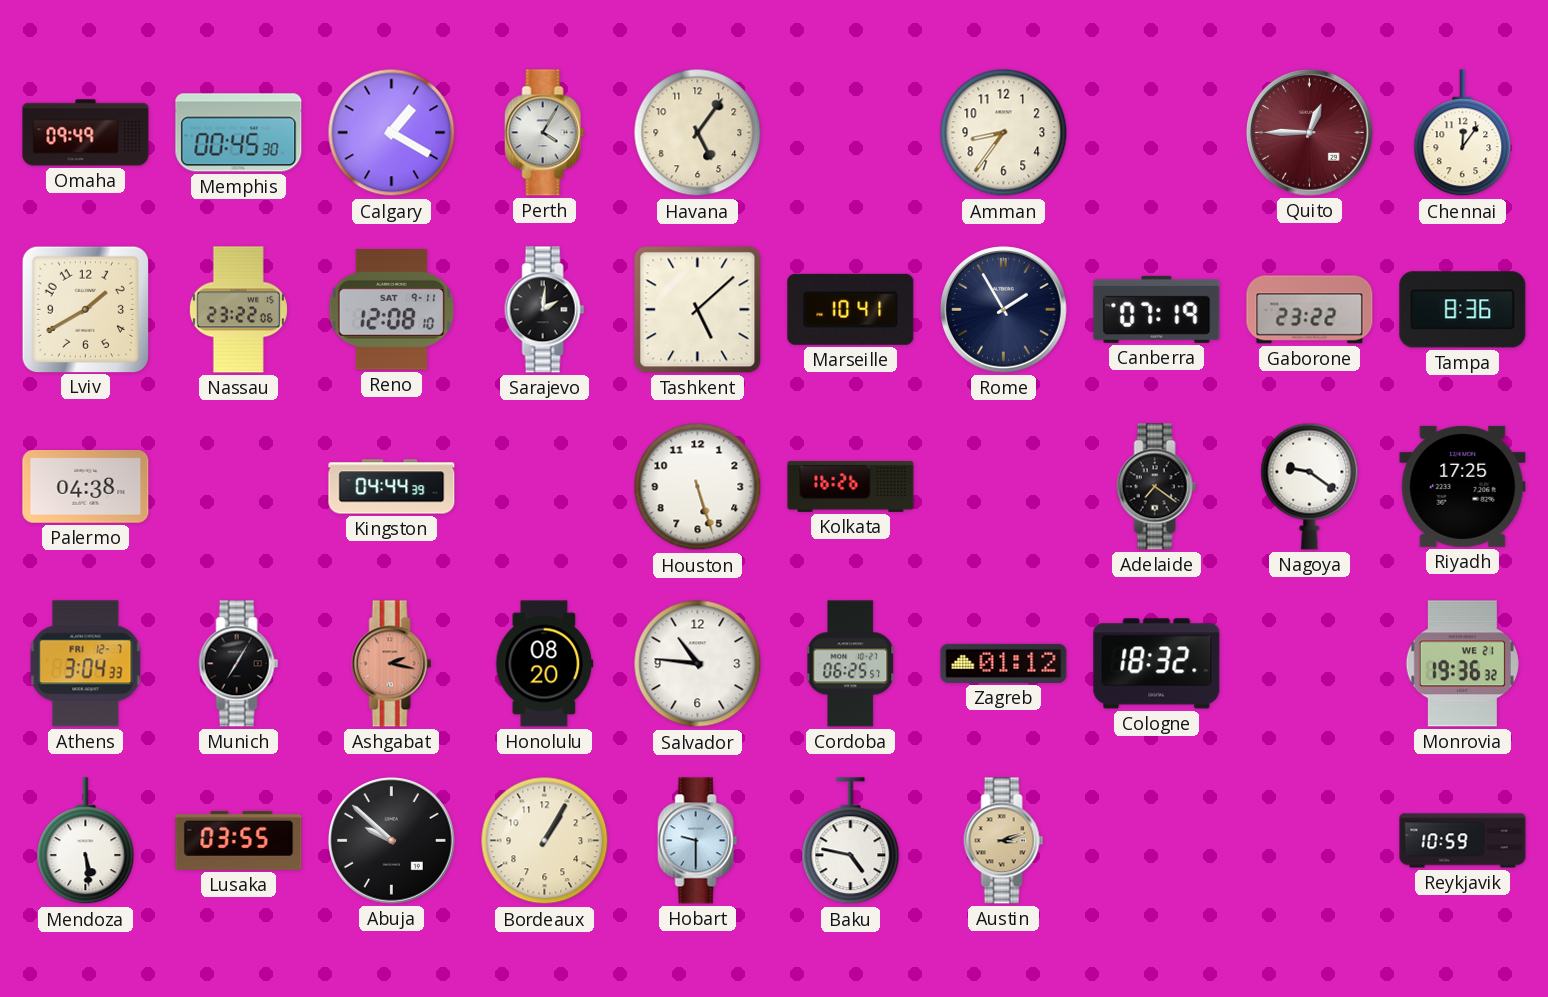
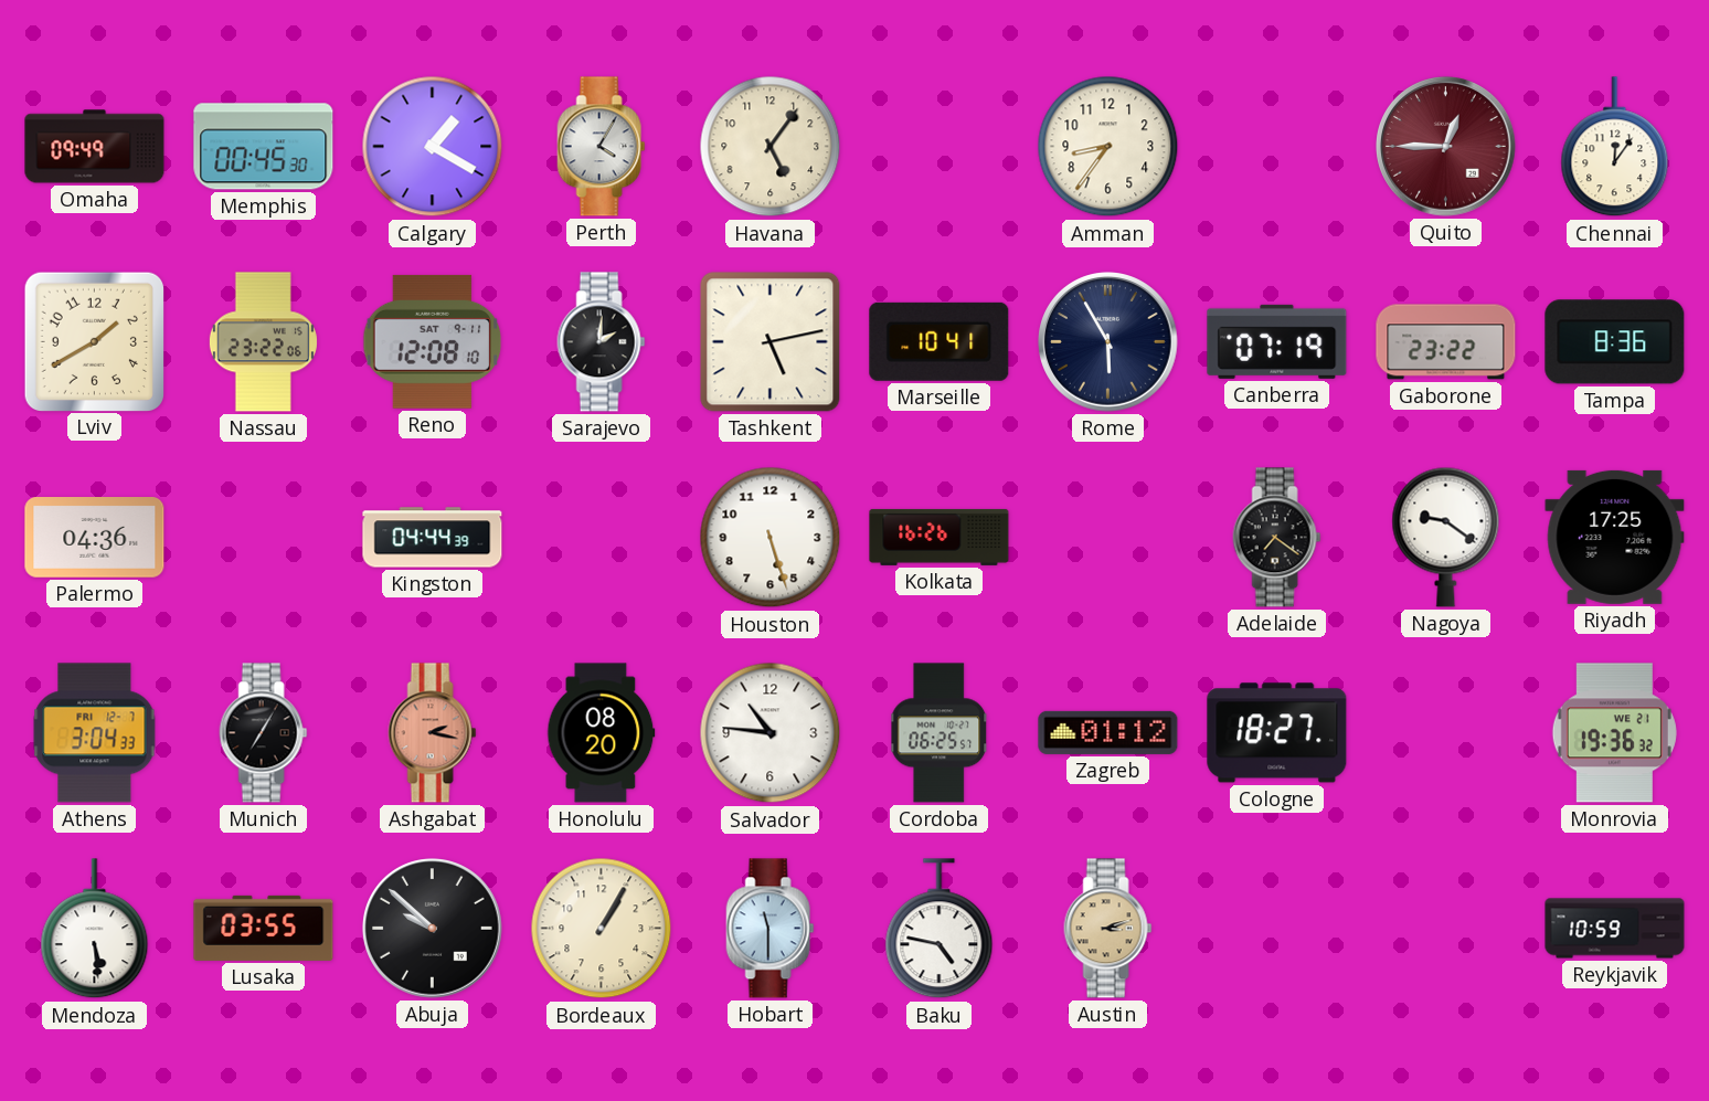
Tashkent: 5:08 -> 5:13
Rome: 1:55 -> 5:55
Palermo: 04:38 -> 04:36
Cologne: 18:32 -> 18:27
Hobart: 9:30 -> 11:30
